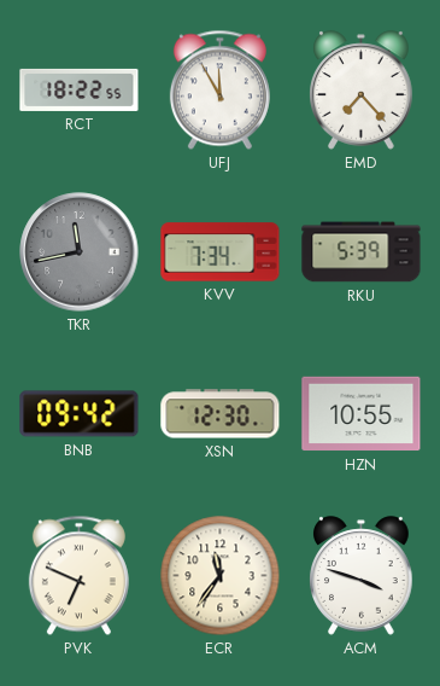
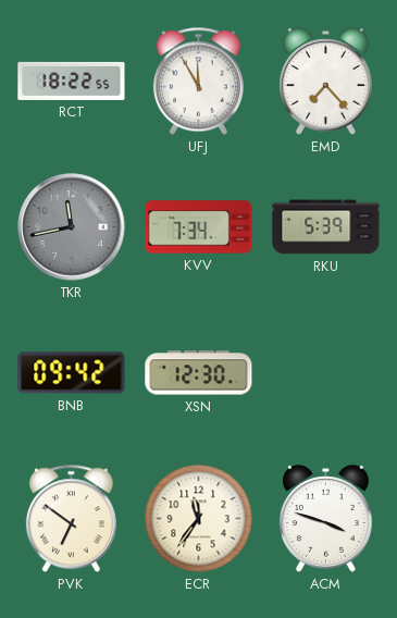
HZN: 10:55 -> none
PVK: 6:49 -> 6:51
